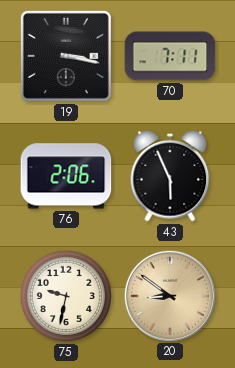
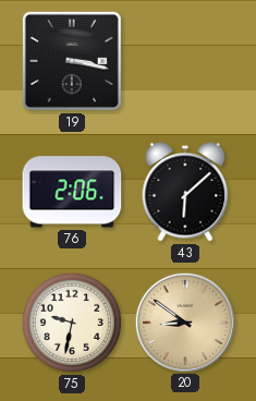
70: 7:11 -> none
43: 5:56 -> 6:08
